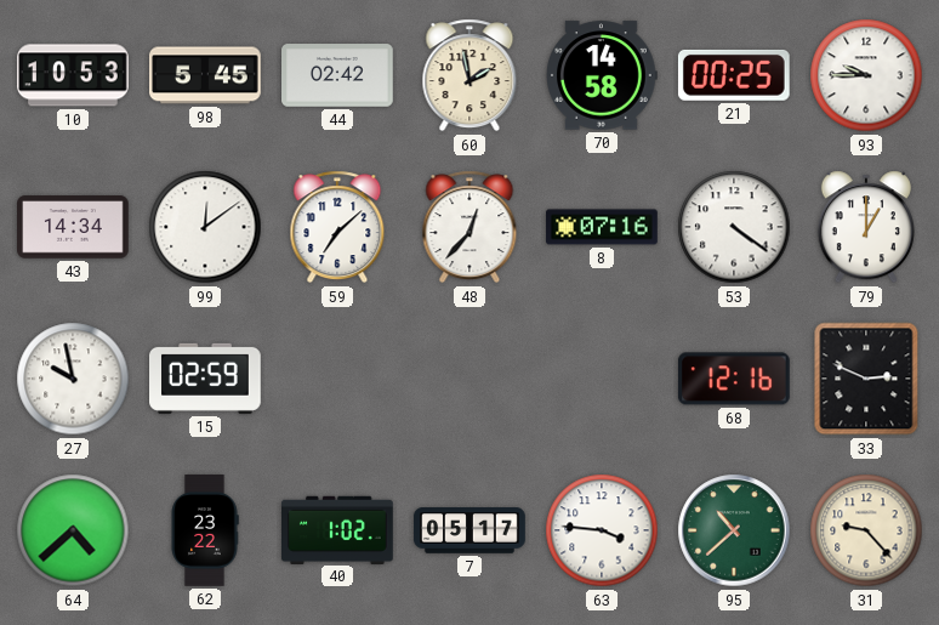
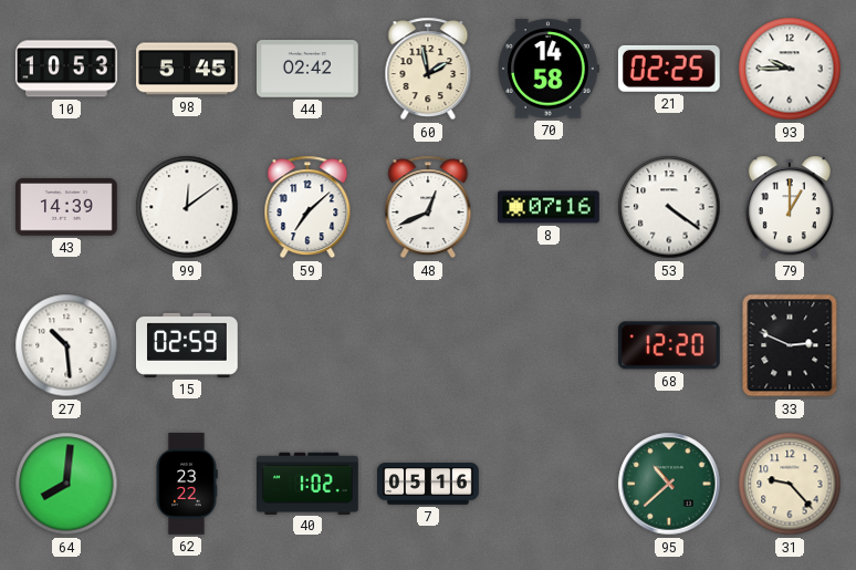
21: 00:25 -> 02:25
43: 14:34 -> 14:39
48: 12:37 -> 12:41
27: 9:58 -> 10:29
68: 12:16 -> 12:20
64: 4:38 -> 8:01
7: 05:17 -> 05:16
63: 3:46 -> none
